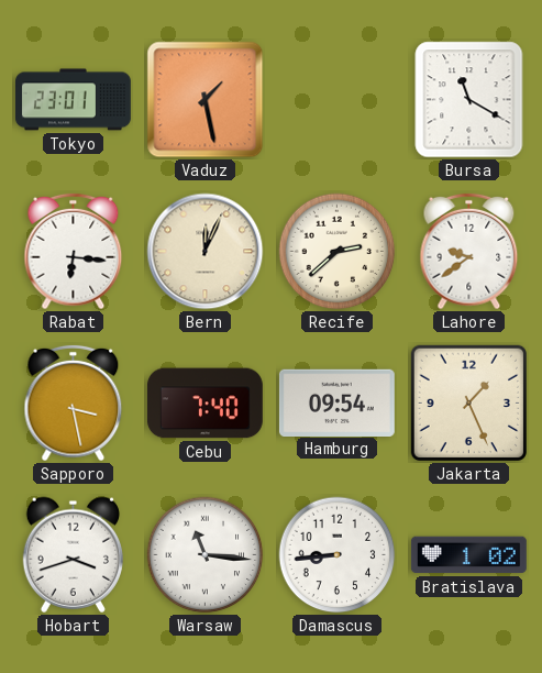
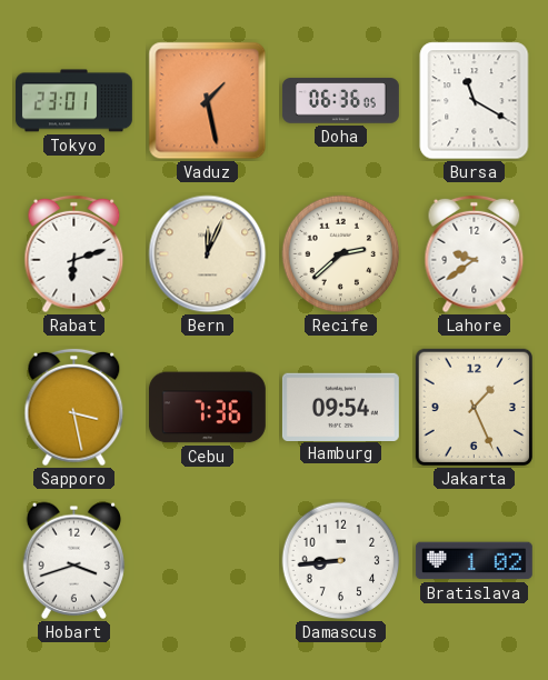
Doha: none -> 06:36
Rabat: 6:16 -> 6:12
Cebu: 7:40 -> 7:36
Warsaw: 11:16 -> none
